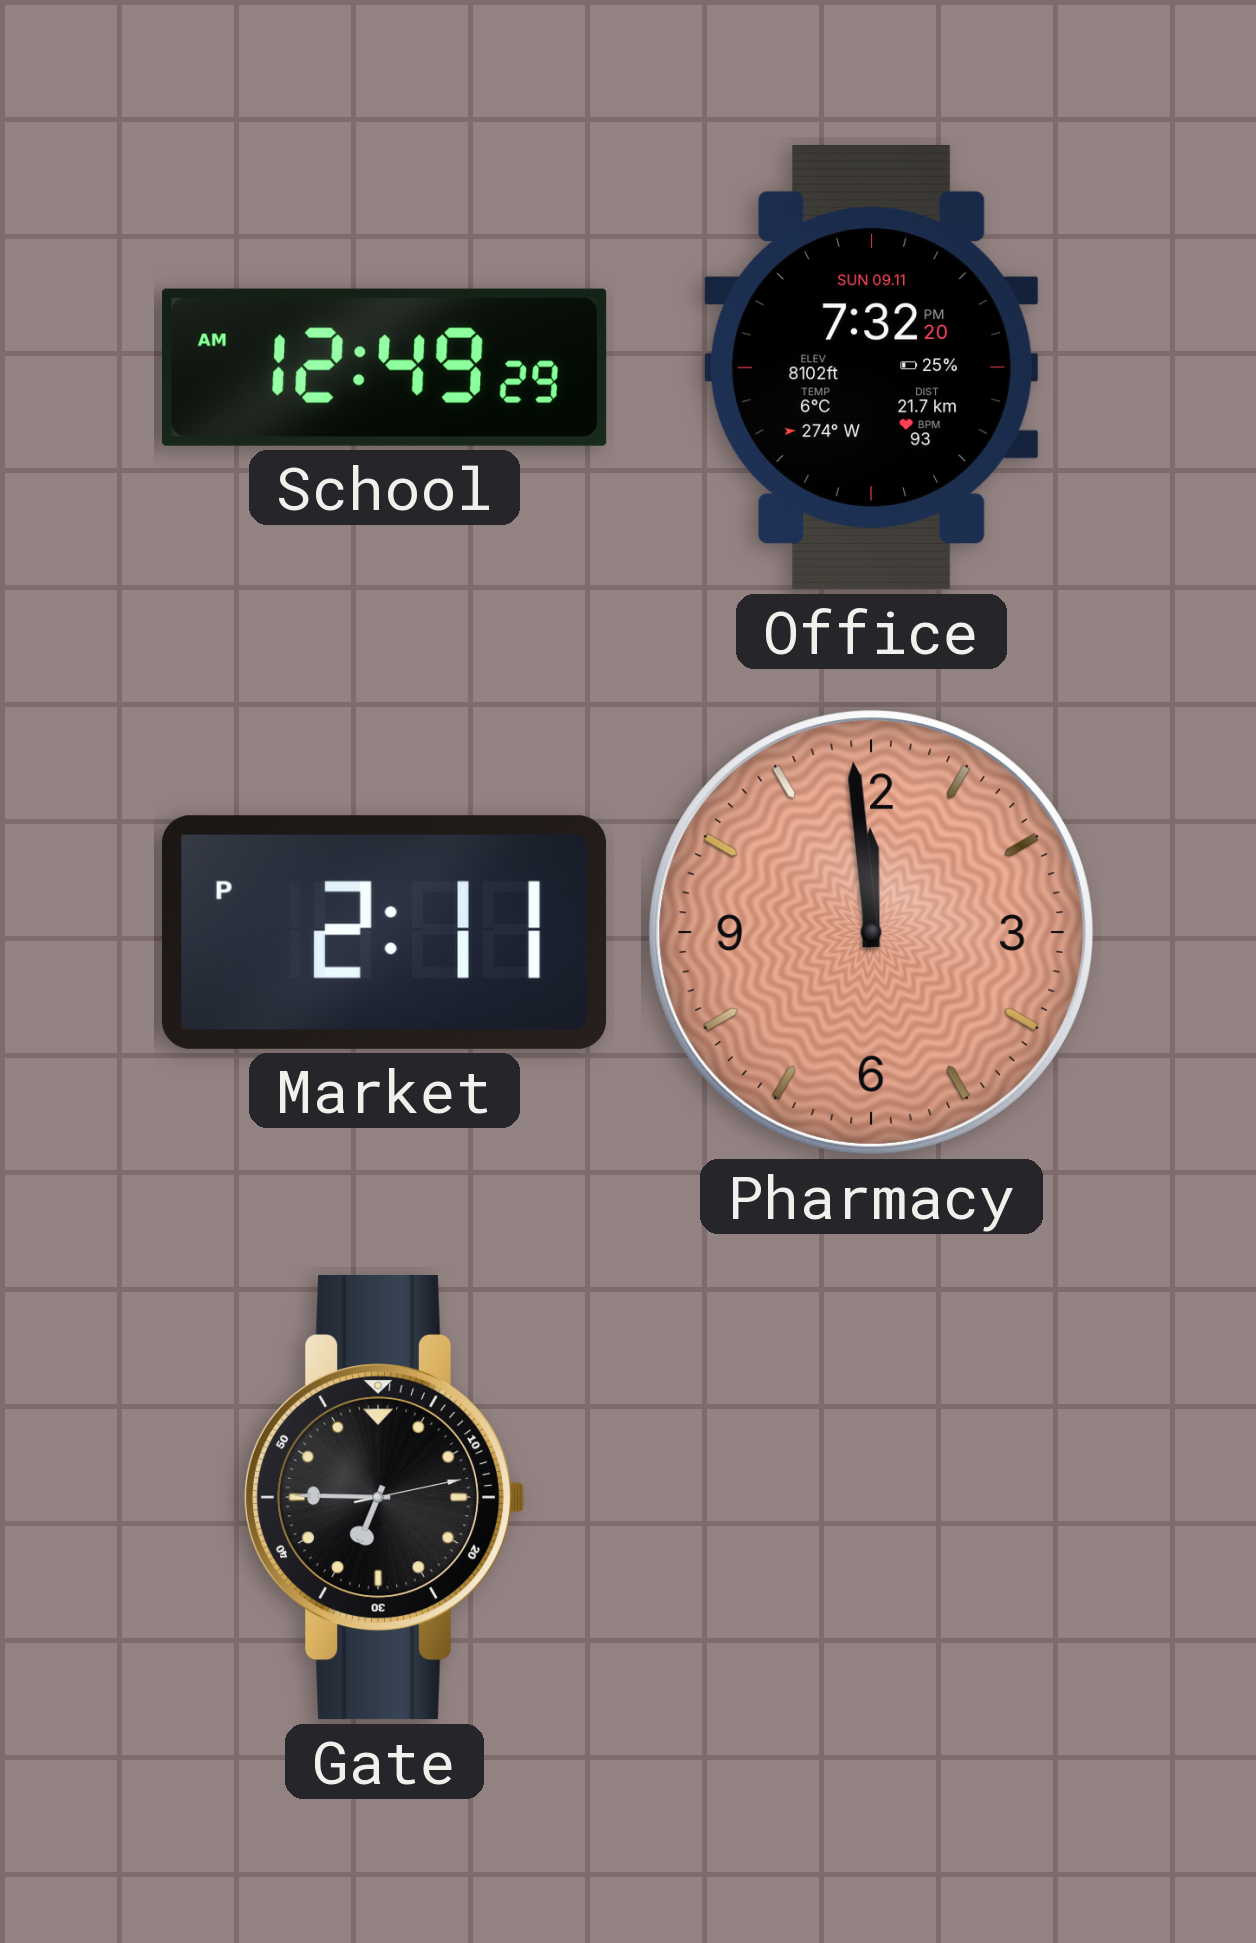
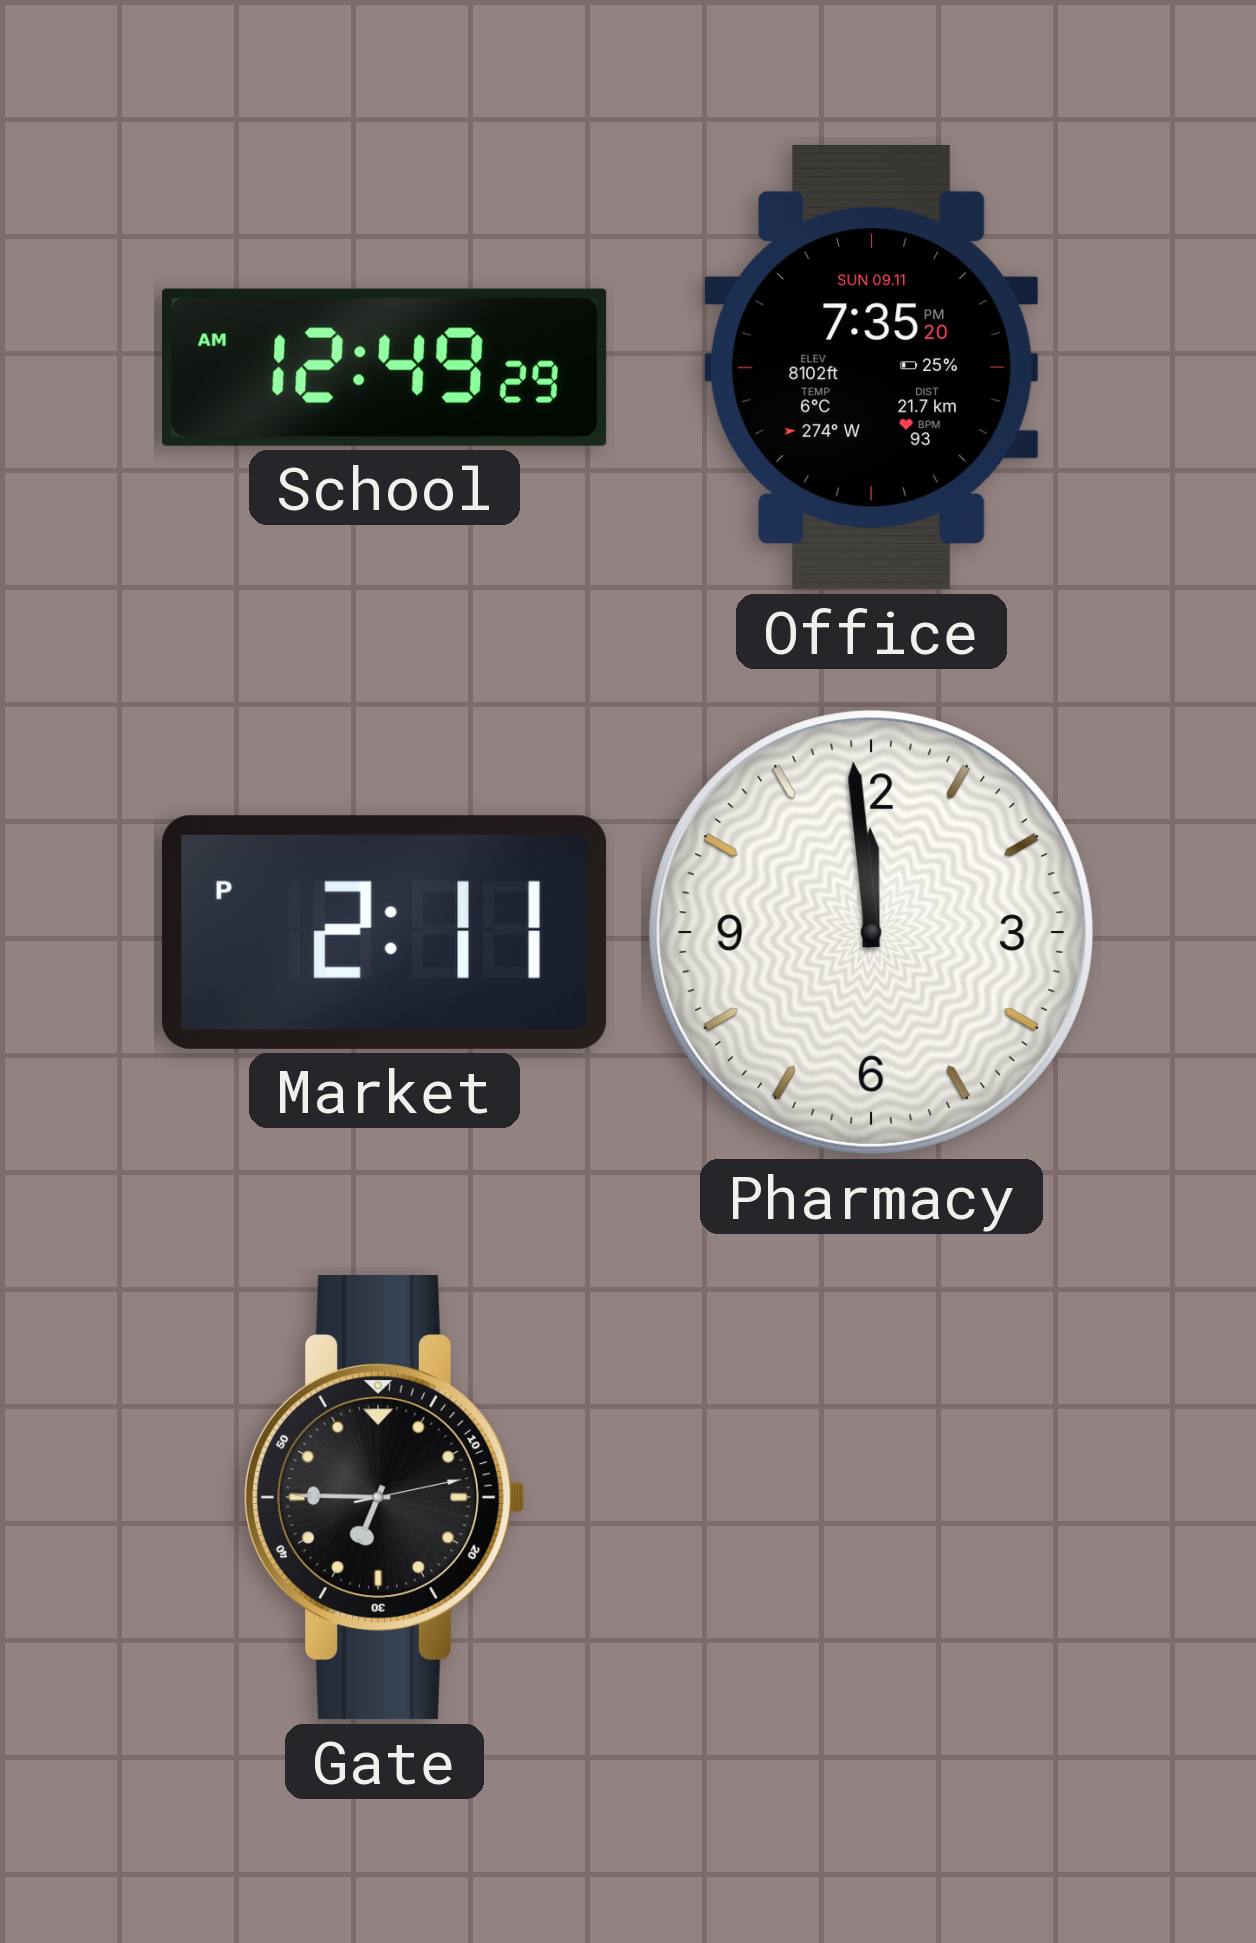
Office: 7:32 -> 7:35
Pharmacy dial: salmon -> white
